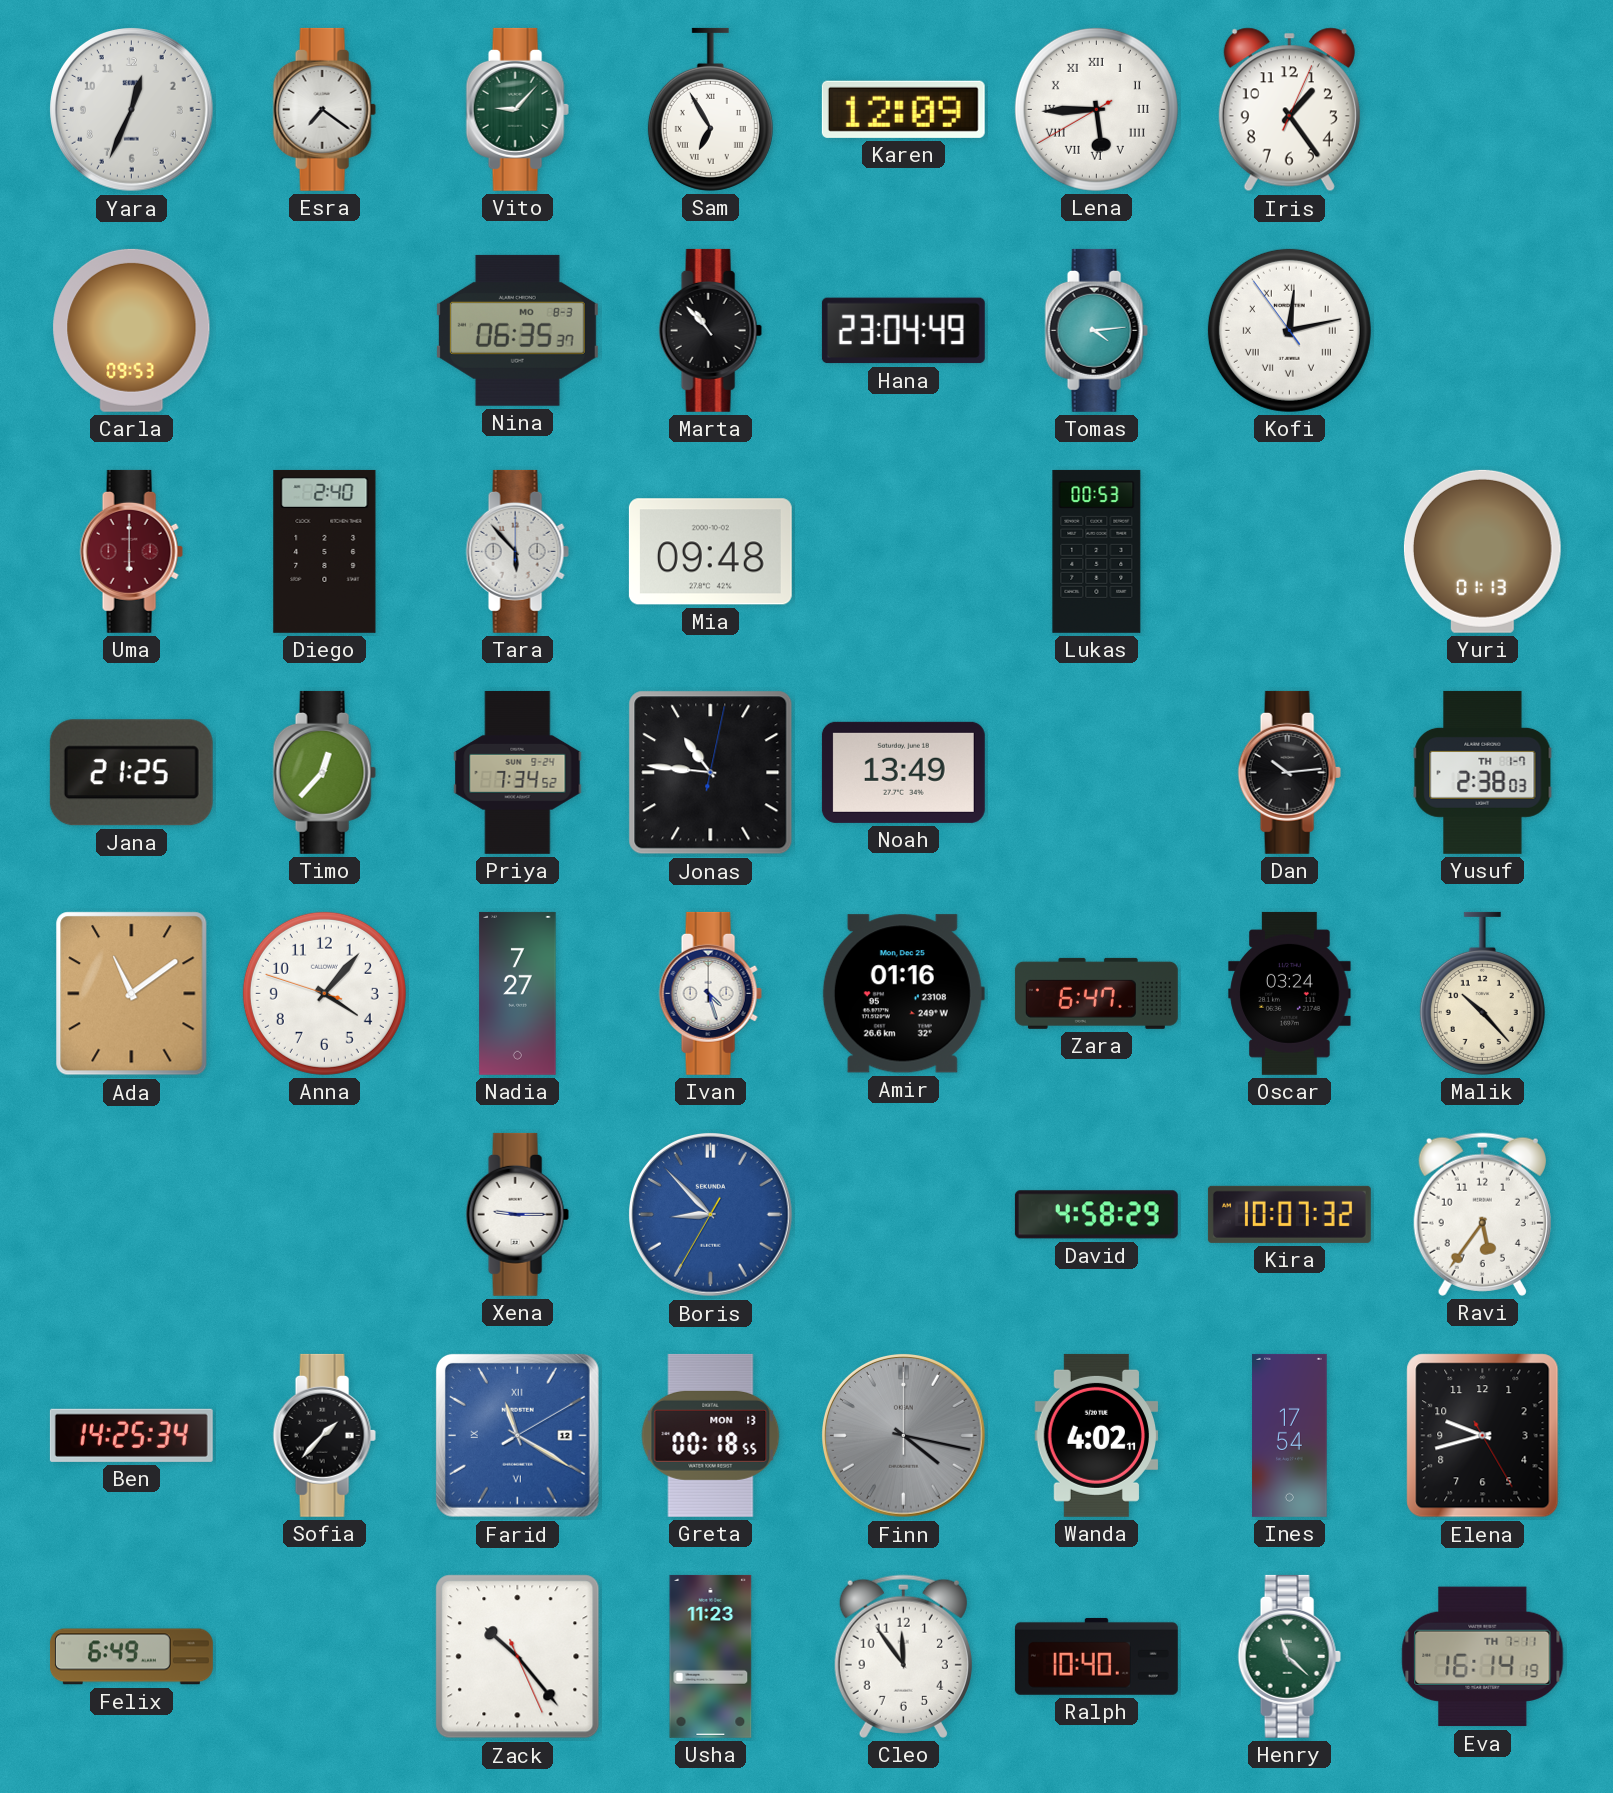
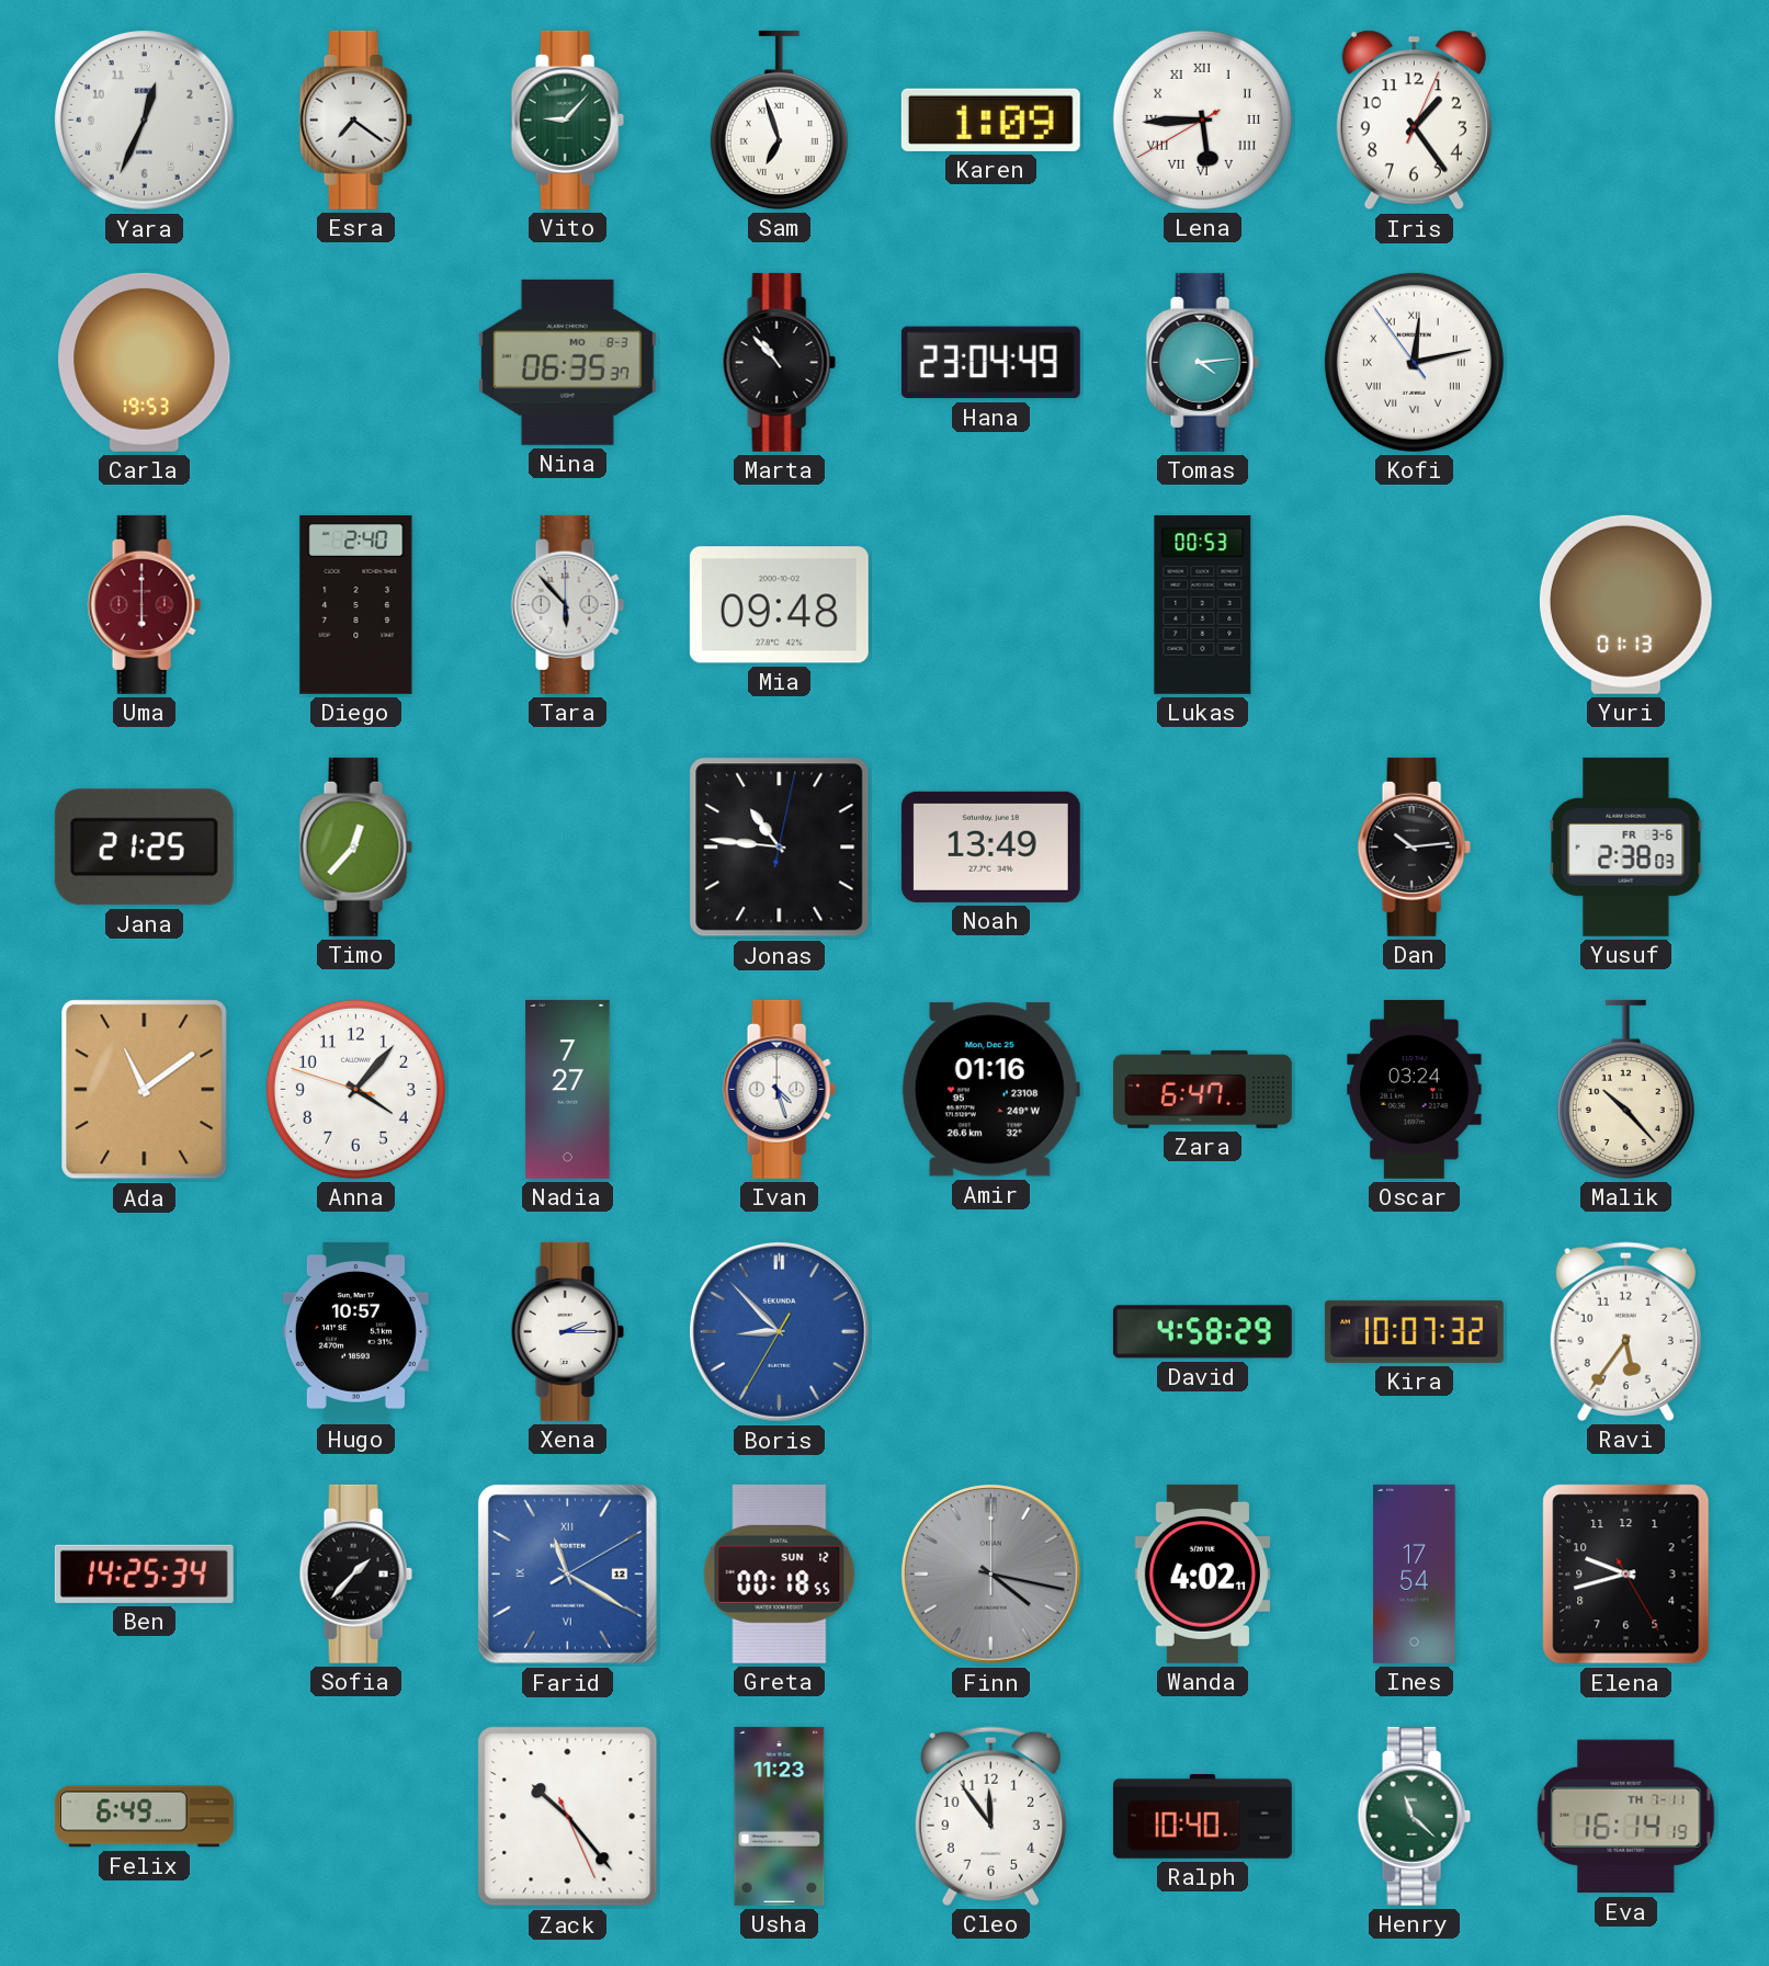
Sam: 6:55 -> 6:57
Karen: 12:09 -> 1:09
Carla: 09:53 -> 19:53
Priya: 7:34 -> none
Yusuf date: TH 1-7 -> FR 3-6
Hugo: none -> 10:57
Xena: 9:15 -> 2:15
Greta date: MON 13 -> SUN 12
